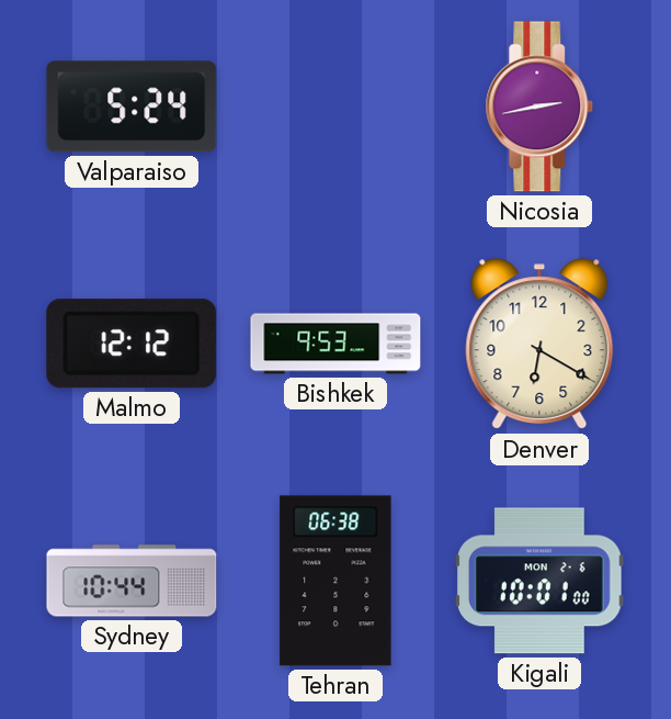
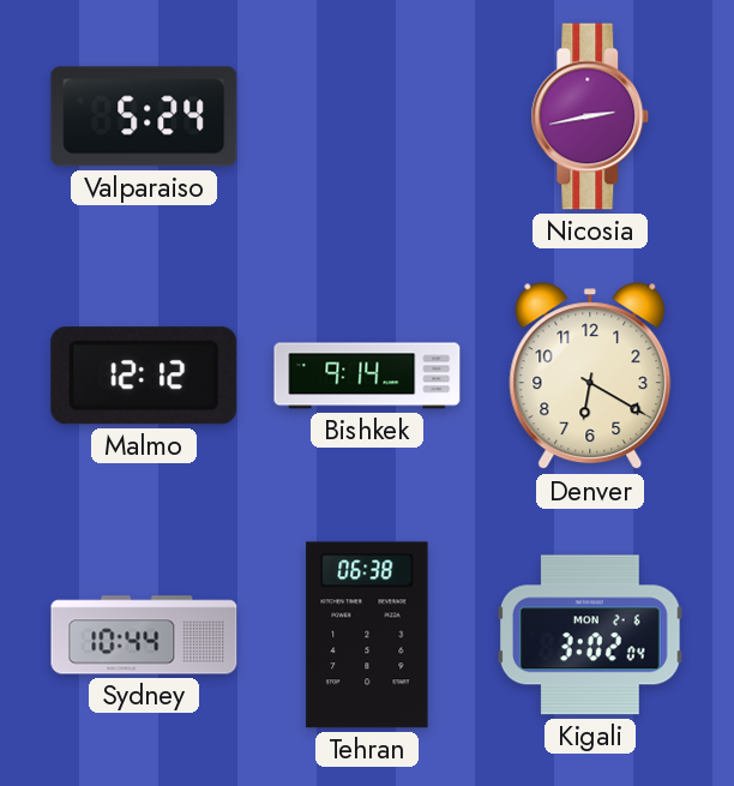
Bishkek: 9:53 -> 9:14
Kigali: 10:01 -> 3:02
